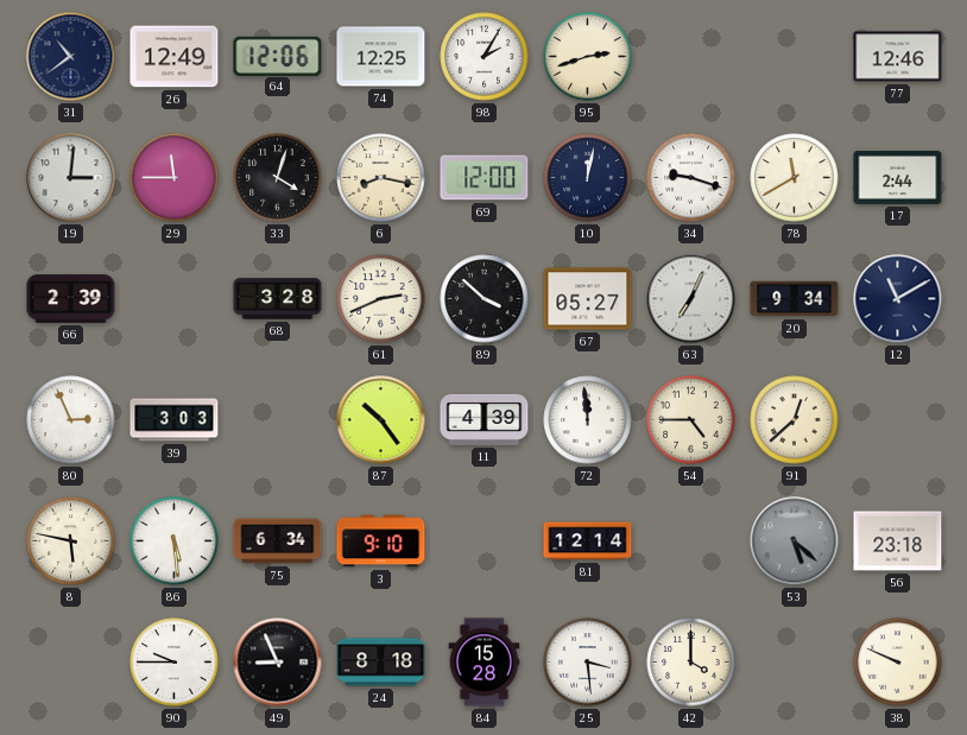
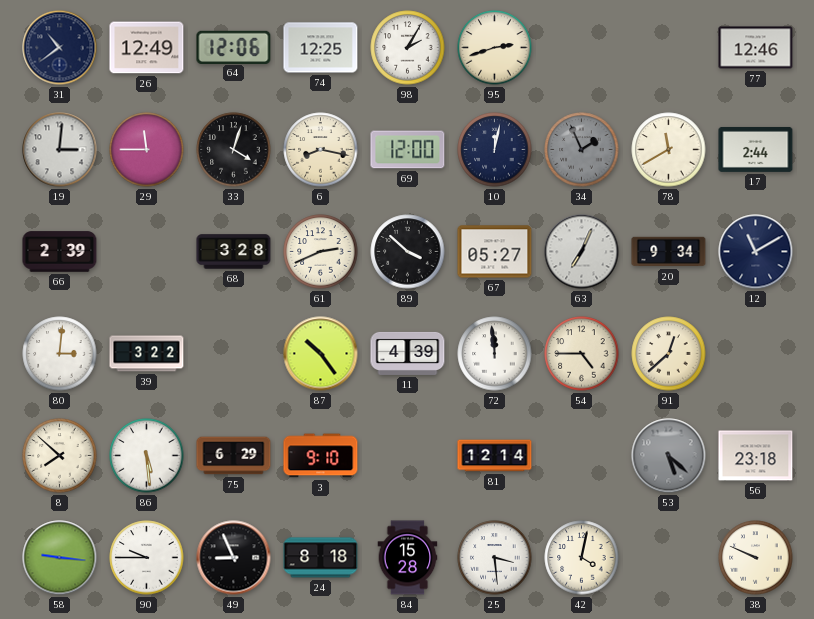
34: 9:18 -> 1:56
34 dial: white -> grey
80: 2:56 -> 3:01
39: 3:03 -> 3:22
8: 5:47 -> 7:52
75: 6:34 -> 6:29
58: none -> 9:16
42: 4:00 -> 4:02
